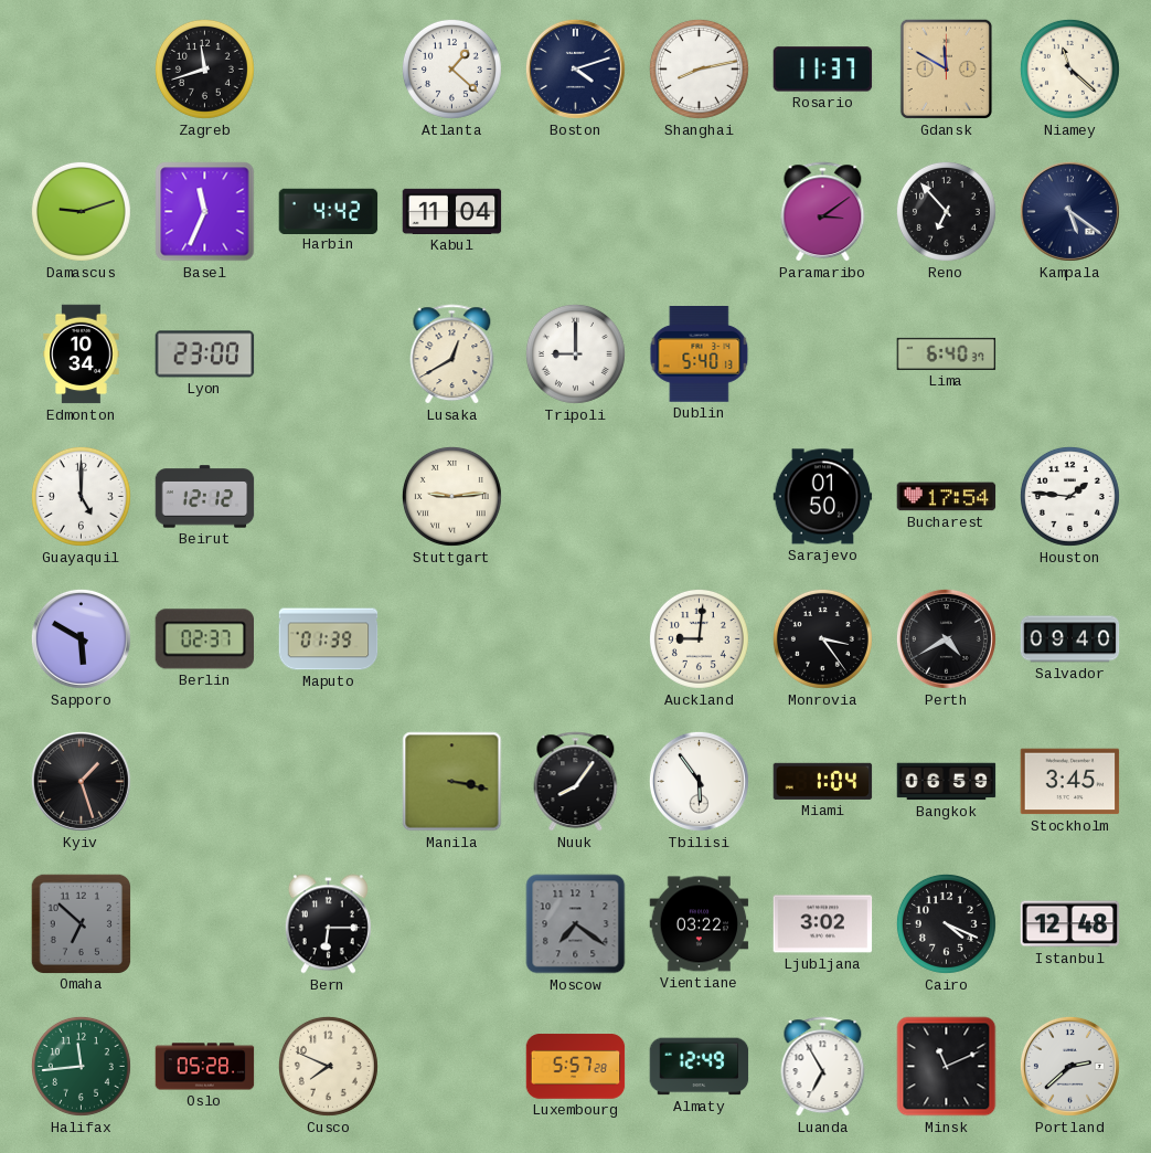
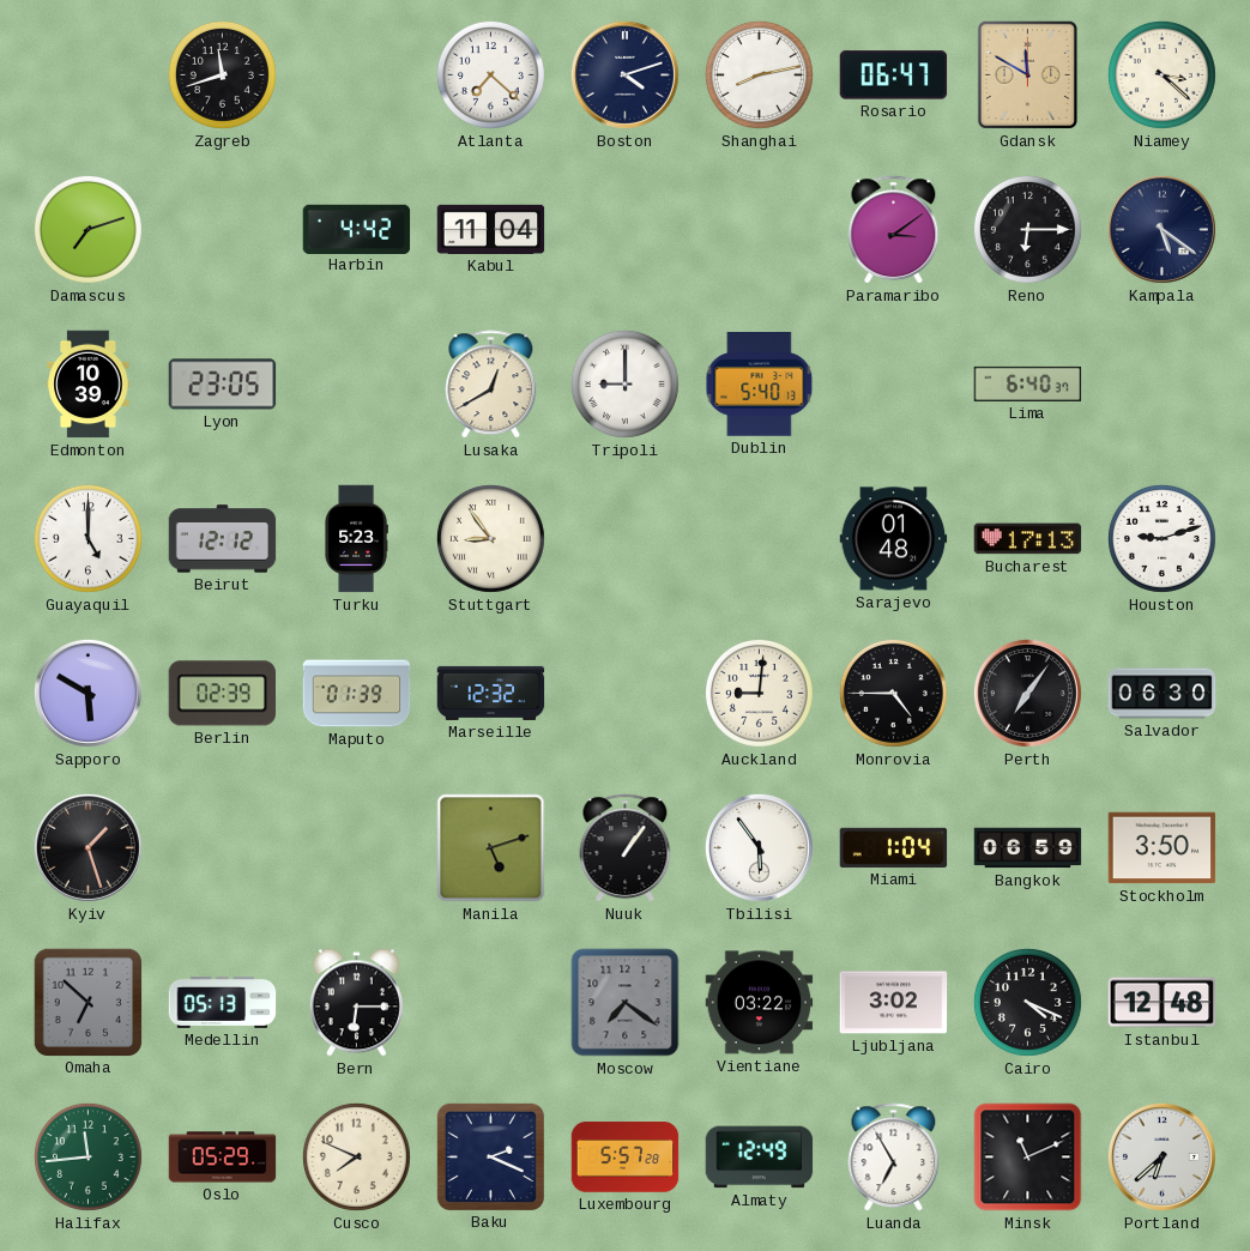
Atlanta: 1:22 -> 7:22
Rosario: 11:37 -> 06:47
Niamey: 11:22 -> 3:22
Damascus: 9:12 -> 7:12
Basel: 11:34 -> none
Reno: 6:53 -> 6:15
Edmonton: 10:34 -> 10:39
Lyon: 23:00 -> 23:05
Turku: none -> 5:23
Stuttgart: 9:14 -> 8:54
Sarajevo: 01:50 -> 01:48
Bucharest: 17:54 -> 17:13
Houston: 1:46 -> 9:12
Berlin: 02:37 -> 02:39
Marseille: none -> 12:32
Monrovia: 3:24 -> 4:45
Perth: 4:40 -> 7:06
Salvador: 09:40 -> 06:30
Manila: 3:17 -> 5:12
Nuuk: 8:06 -> 1:06
Stockholm: 3:45 -> 3:50
Medellin: none -> 05:13
Oslo: 05:28 -> 05:29
Baku: none -> 2:19
Portland: 2:38 -> 6:38
